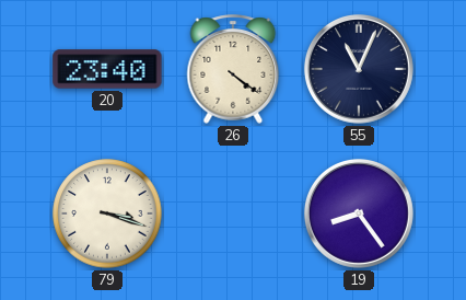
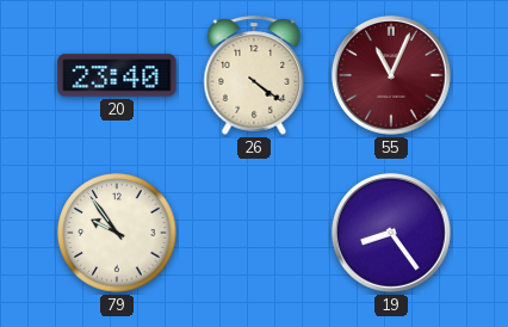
55 dial: navy -> burgundy
79: 3:18 -> 9:54
